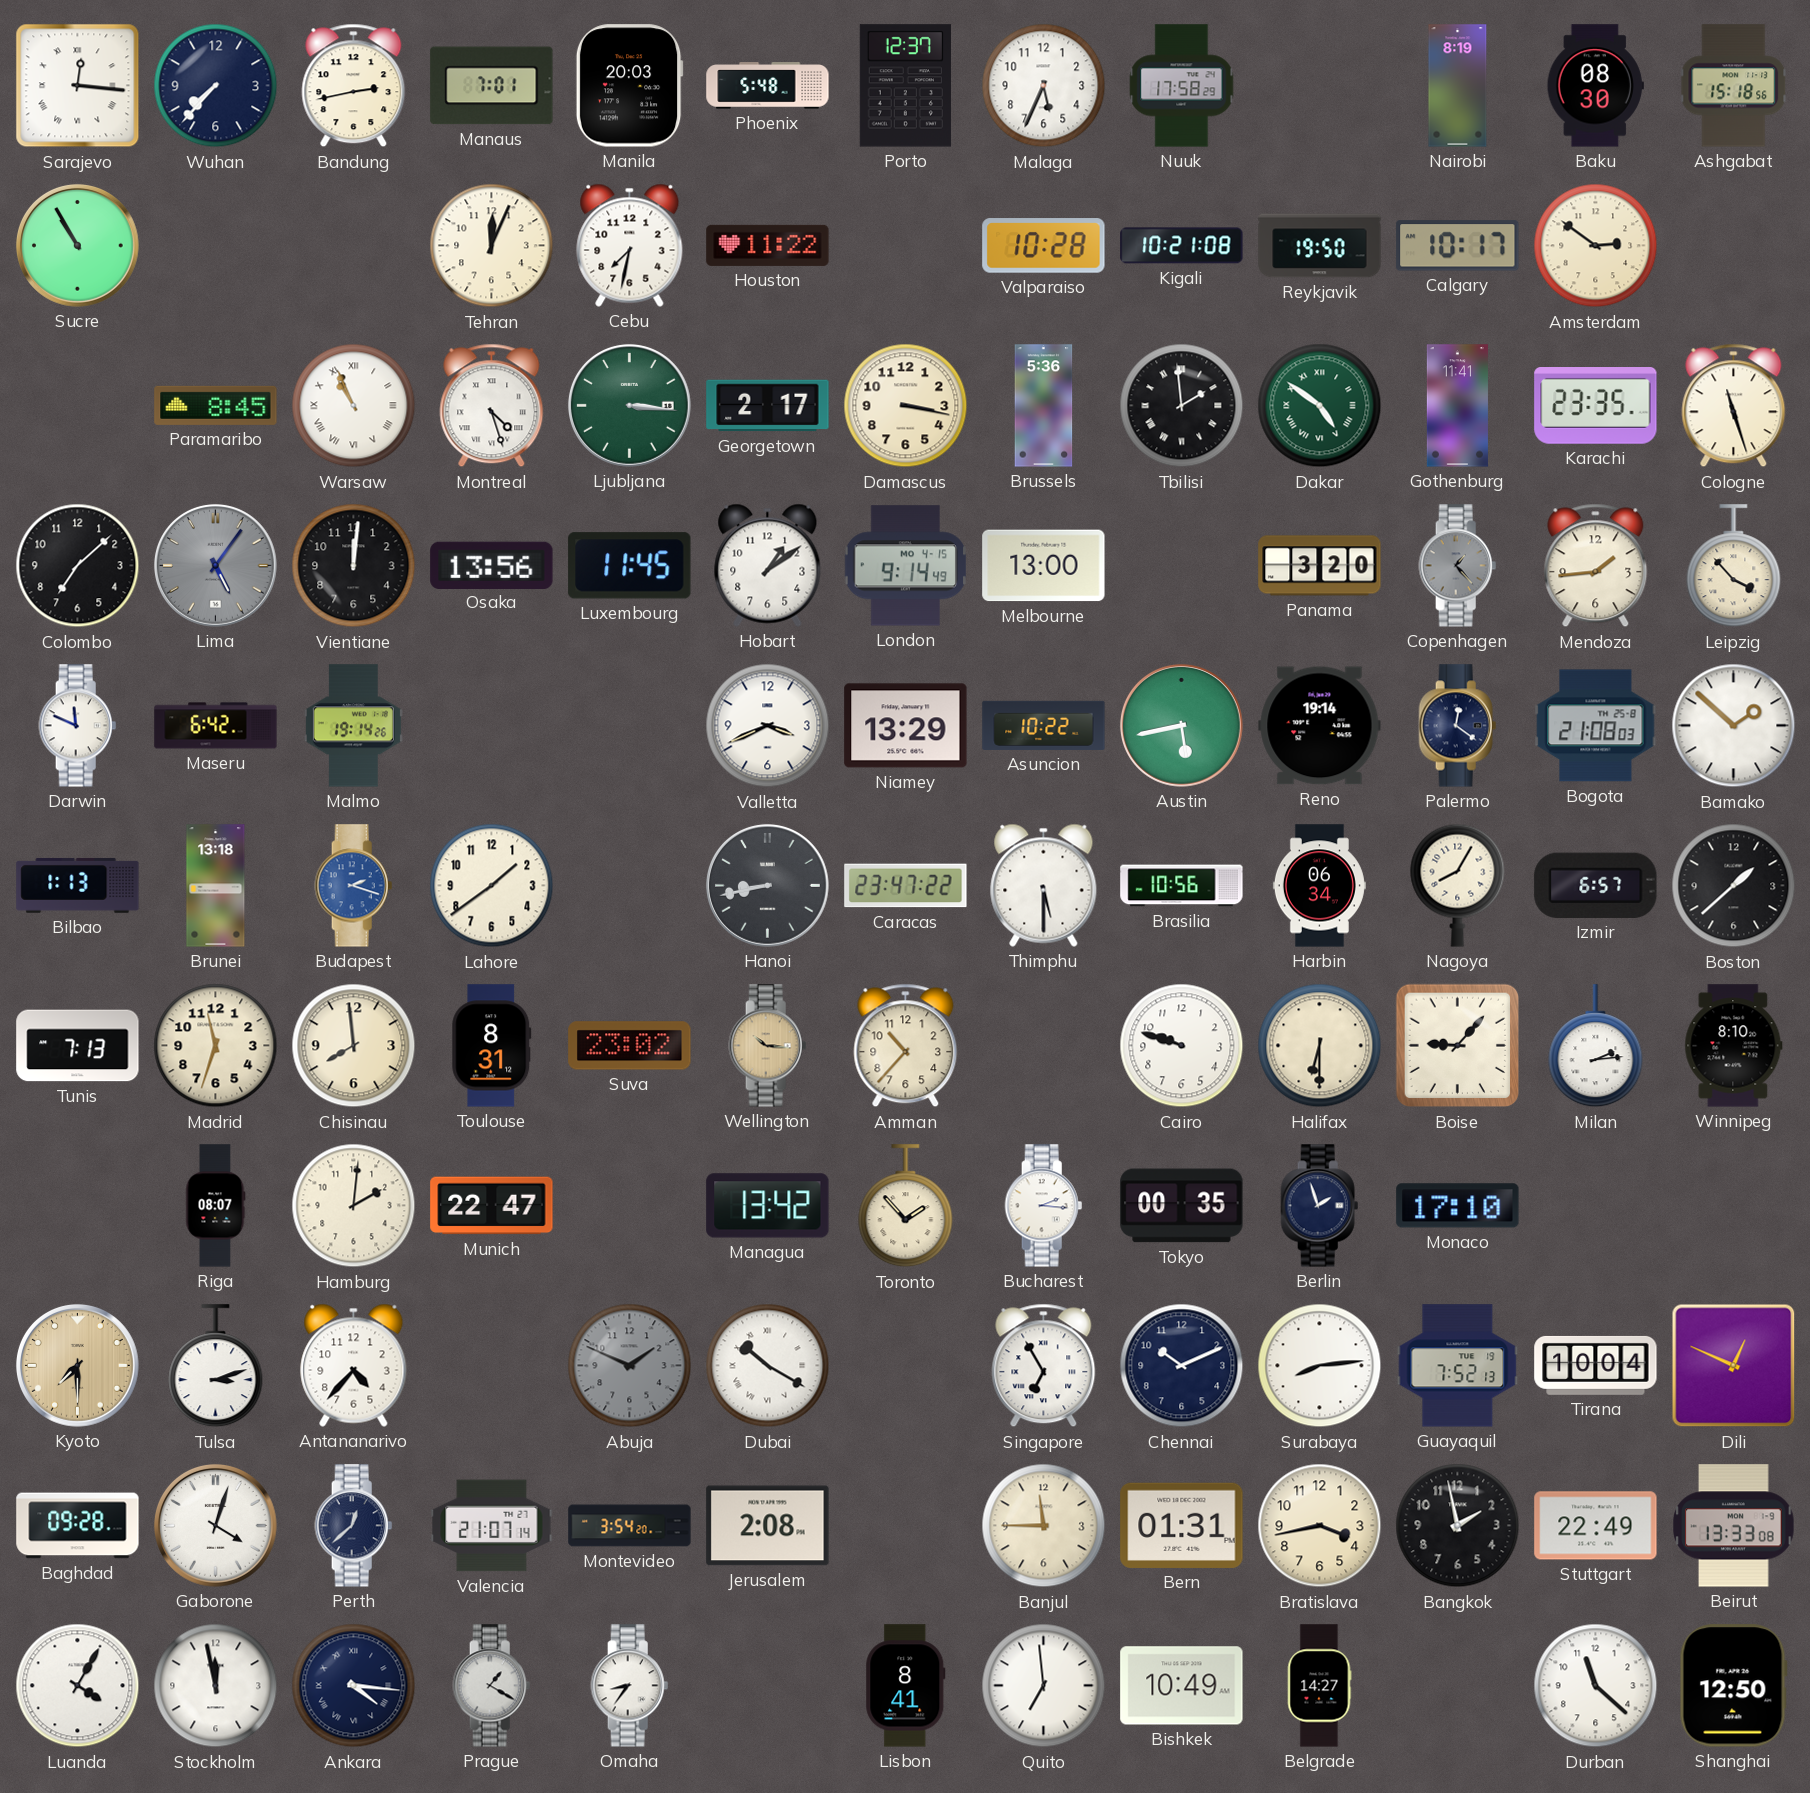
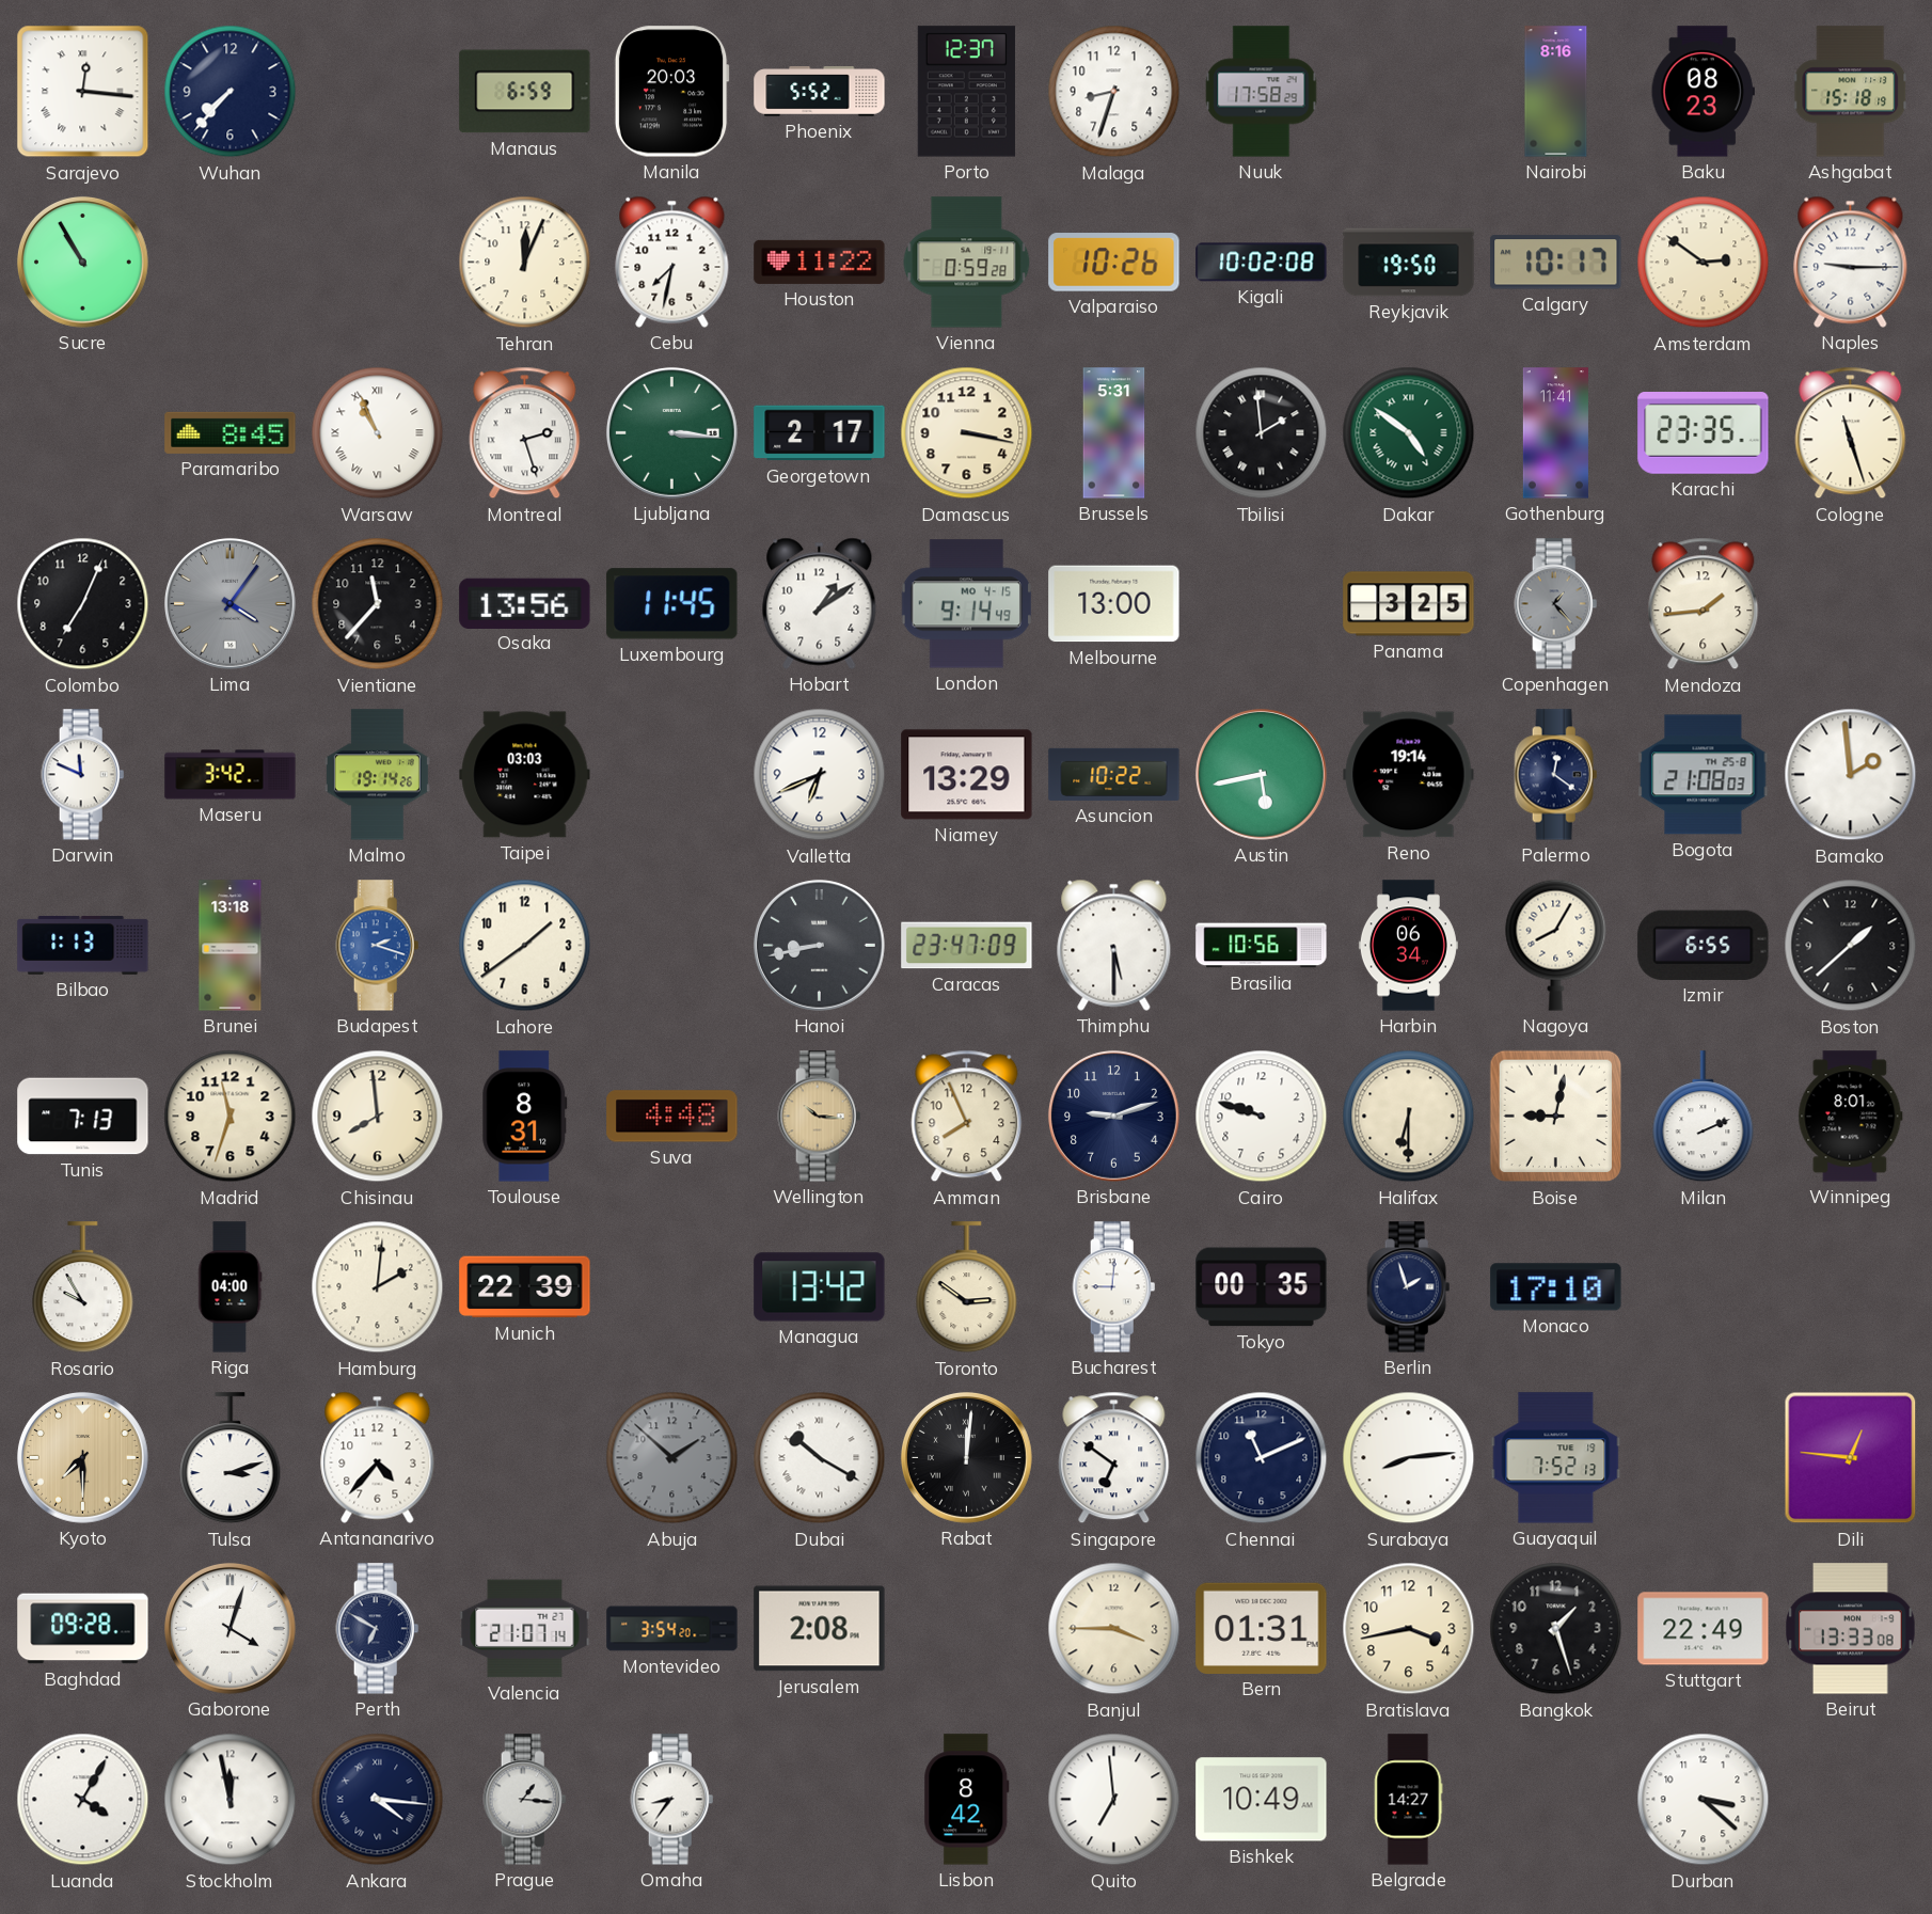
Bandung: 2:43 -> none
Manaus: 7:01 -> 6:59
Phoenix: 5:48 -> 5:52
Malaga: 5:34 -> 8:33
Nairobi: 8:19 -> 8:16
Baku: 08:30 -> 08:23
Ashgabat: 15:18:56 -> 15:18:19
Vienna: none -> 0:59
Valparaiso: 10:28 -> 10:26
Kigali: 10:21 -> 10:02
Naples: none -> 9:15
Montreal: 4:27 -> 2:27
Brussels: 5:36 -> 5:31
Colombo: 7:08 -> 7:04
Lima: 5:06 -> 4:06
Vientiane: 12:01 -> 11:37
Panama: 3:20 -> 3:25
Leipzig: 3:53 -> none
Maseru: 6:42 -> 3:42
Taipei: none -> 03:03
Valletta: 3:41 -> 6:41
Bamako: 1:52 -> 1:59
Caracas: 23:47:22 -> 23:47:09
Izmir: 6:57 -> 6:55
Suva: 23:02 -> 4:48
Amman: 10:37 -> 7:56
Brisbane: none -> 9:12
Boise: 9:07 -> 9:02
Milan: 2:14 -> 2:11
Winnipeg: 8:10 -> 8:01
Rosario: none -> 9:55
Riga: 08:07 -> 04:00
Munich: 22:47 -> 22:39
Toronto: 1:53 -> 2:51
Bucharest: 2:16 -> 9:01
Abuja: 1:49 -> 1:52
Rabat: none -> 12:01
Singapore: 6:55 -> 6:51
Chennai: 10:11 -> 11:11
Tirana: 10:04 -> none
Dili: 12:49 -> 12:46
Perth: 12:38 -> 6:50
Banjul: 11:45 -> 3:45
Bangkok: 1:58 -> 1:27
Prague: 1:20 -> 1:16
Lisbon: 8:41 -> 8:42
Durban: 11:22 -> 3:22
Shanghai: 12:50 -> none
